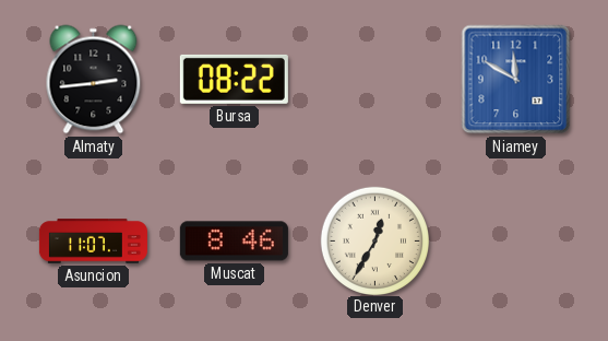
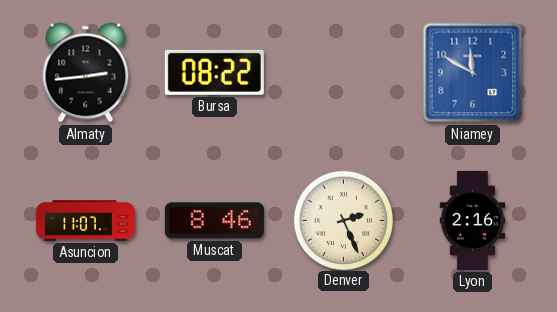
Denver: 12:35 -> 2:26
Lyon: none -> 2:16
